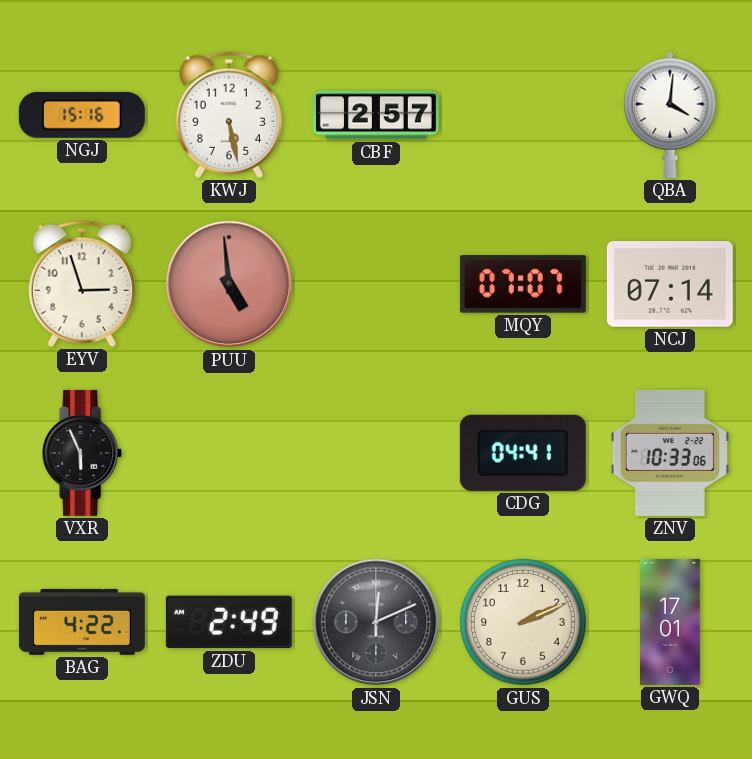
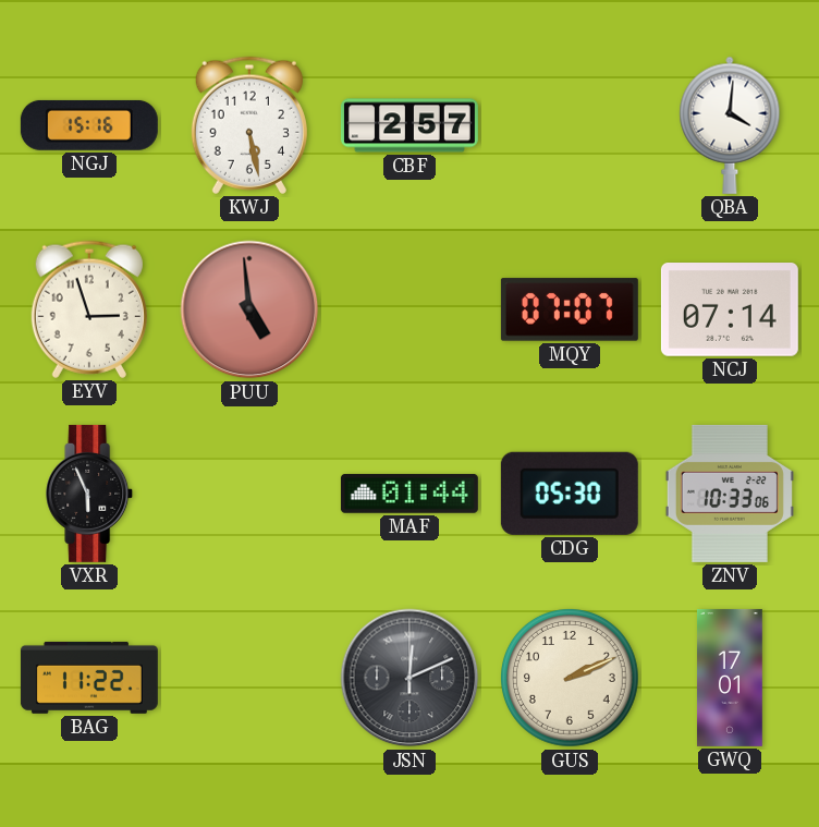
MAF: none -> 01:44
CDG: 04:41 -> 05:30
BAG: 4:22 -> 11:22
ZDU: 2:49 -> none
